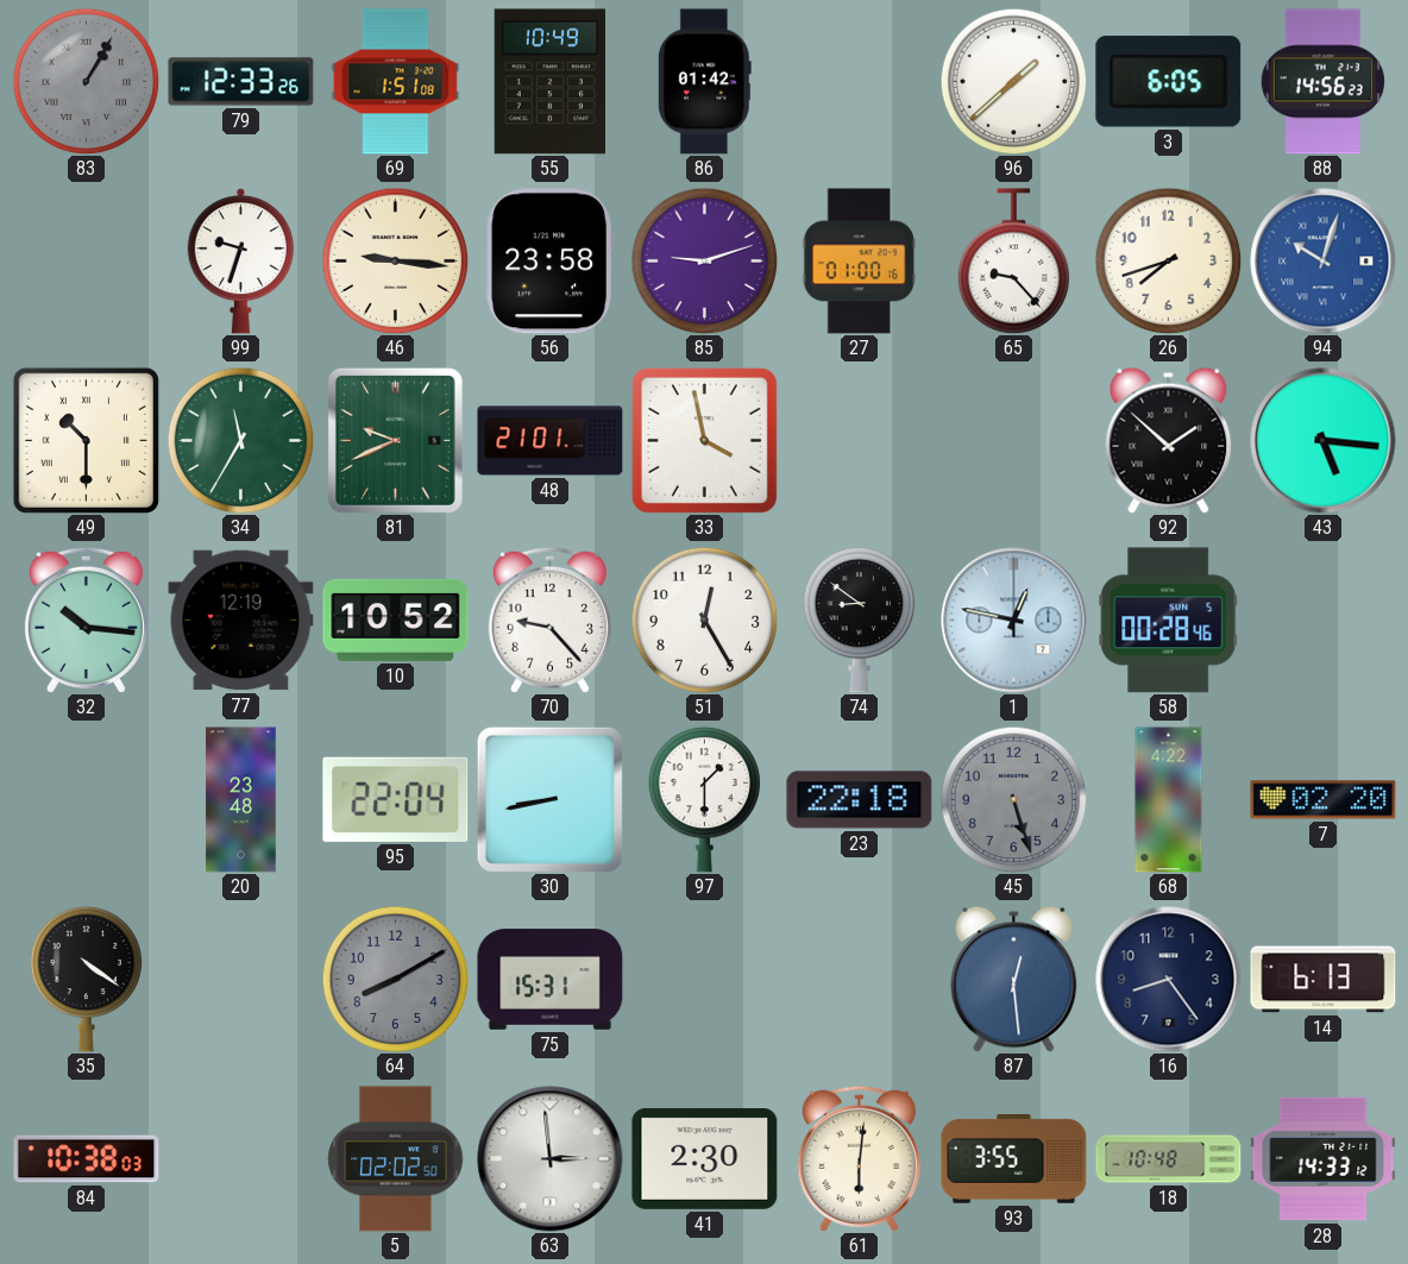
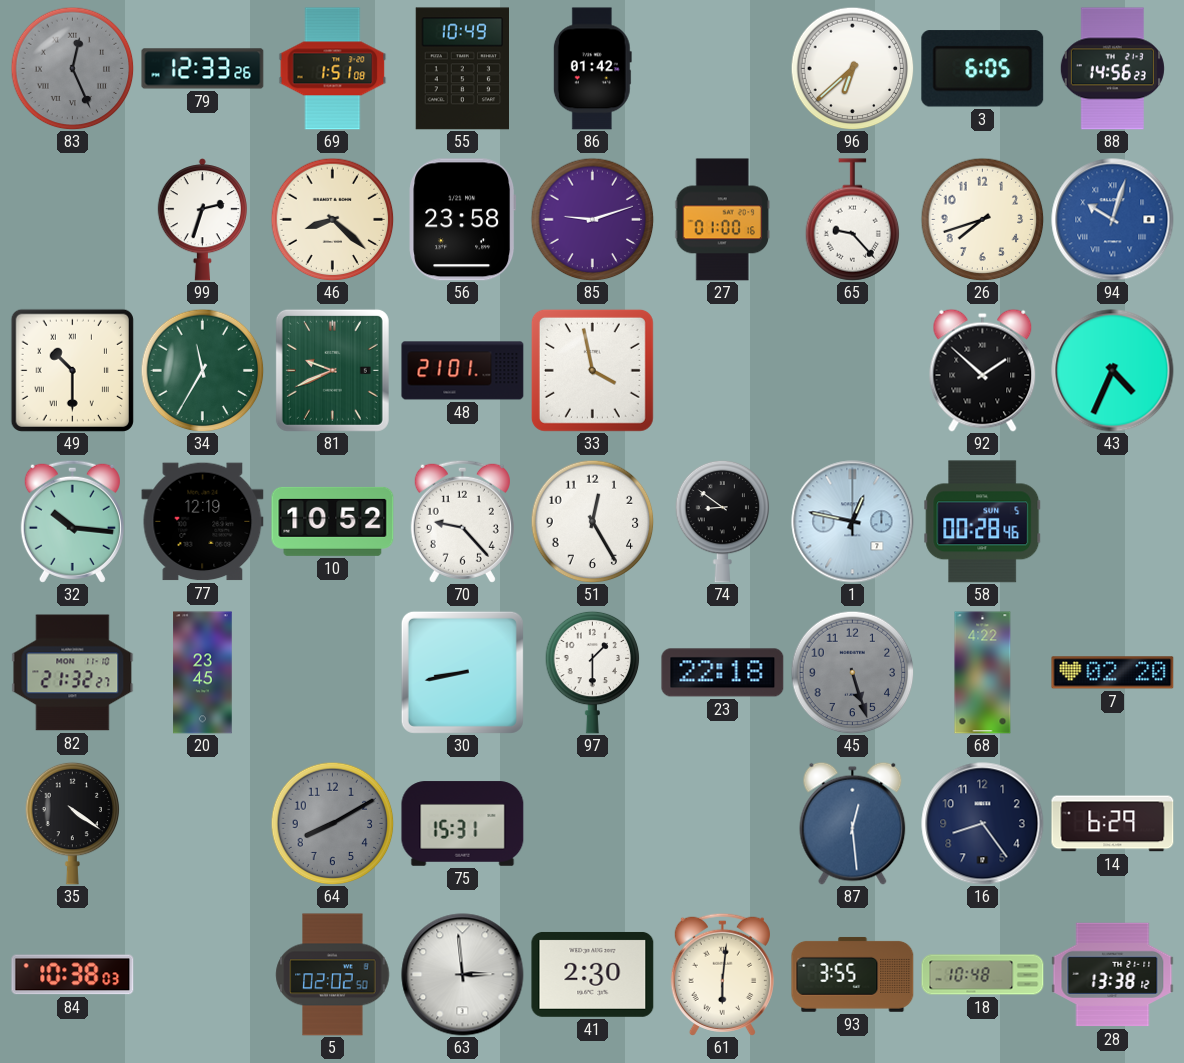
83: 1:05 -> 12:26
96: 1:38 -> 6:38
99: 9:33 -> 2:33
46: 9:16 -> 8:22
43: 5:16 -> 4:34
82: none -> 21:32
20: 23:48 -> 23:45
95: 22:04 -> none
14: 6:13 -> 6:29
28: 14:33 -> 13:38
